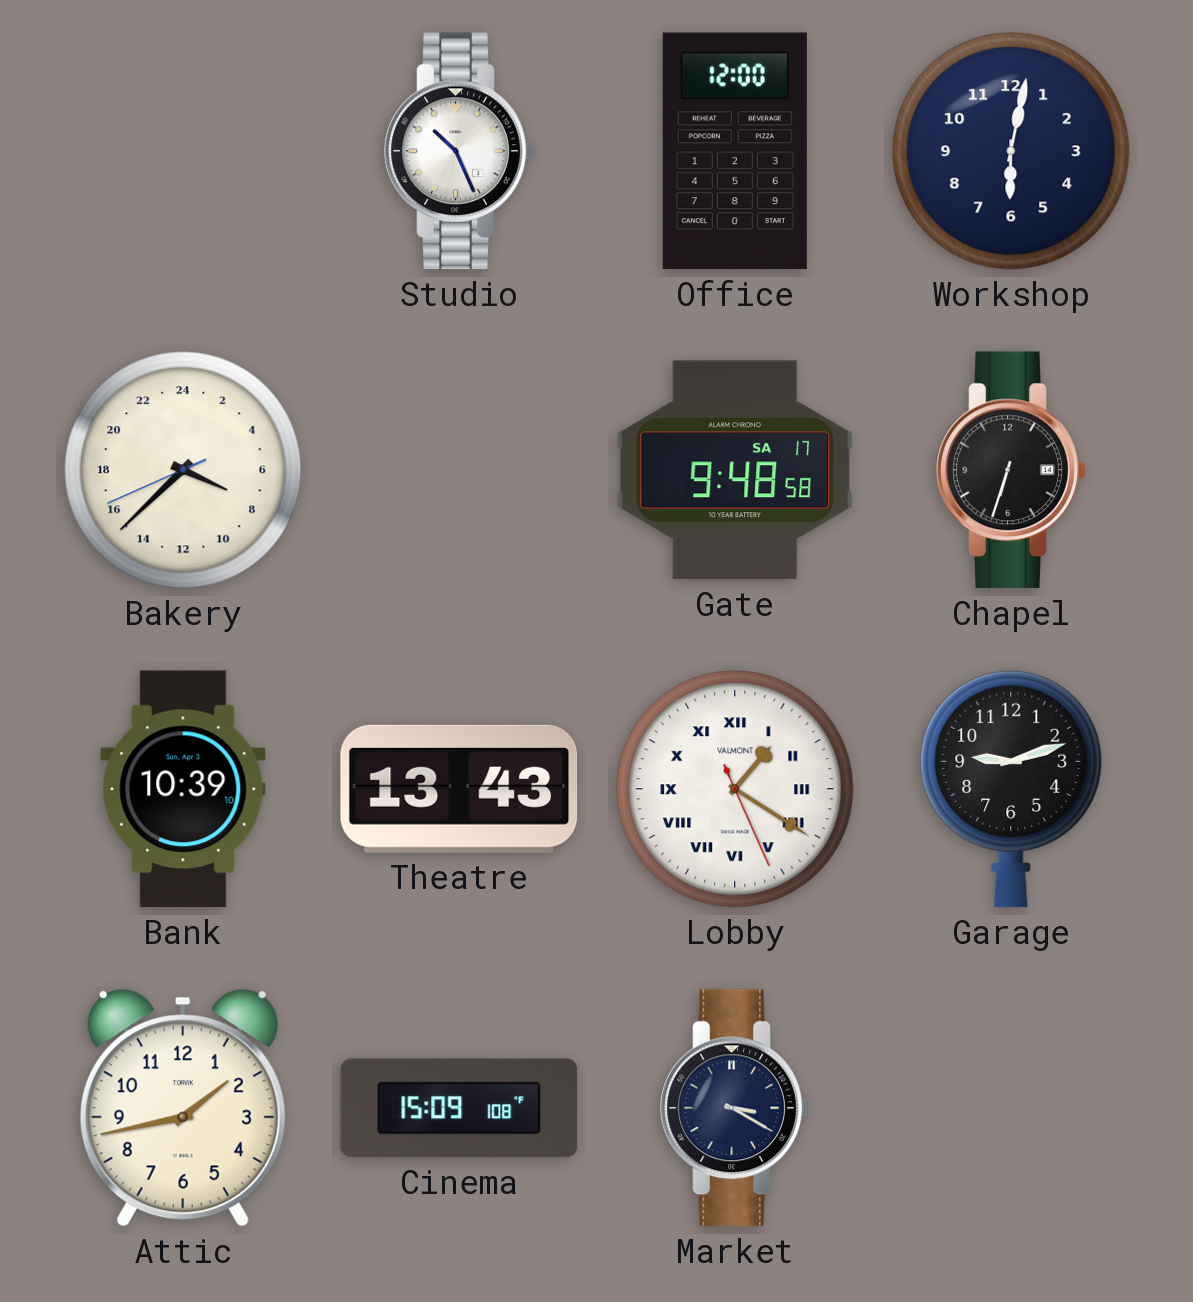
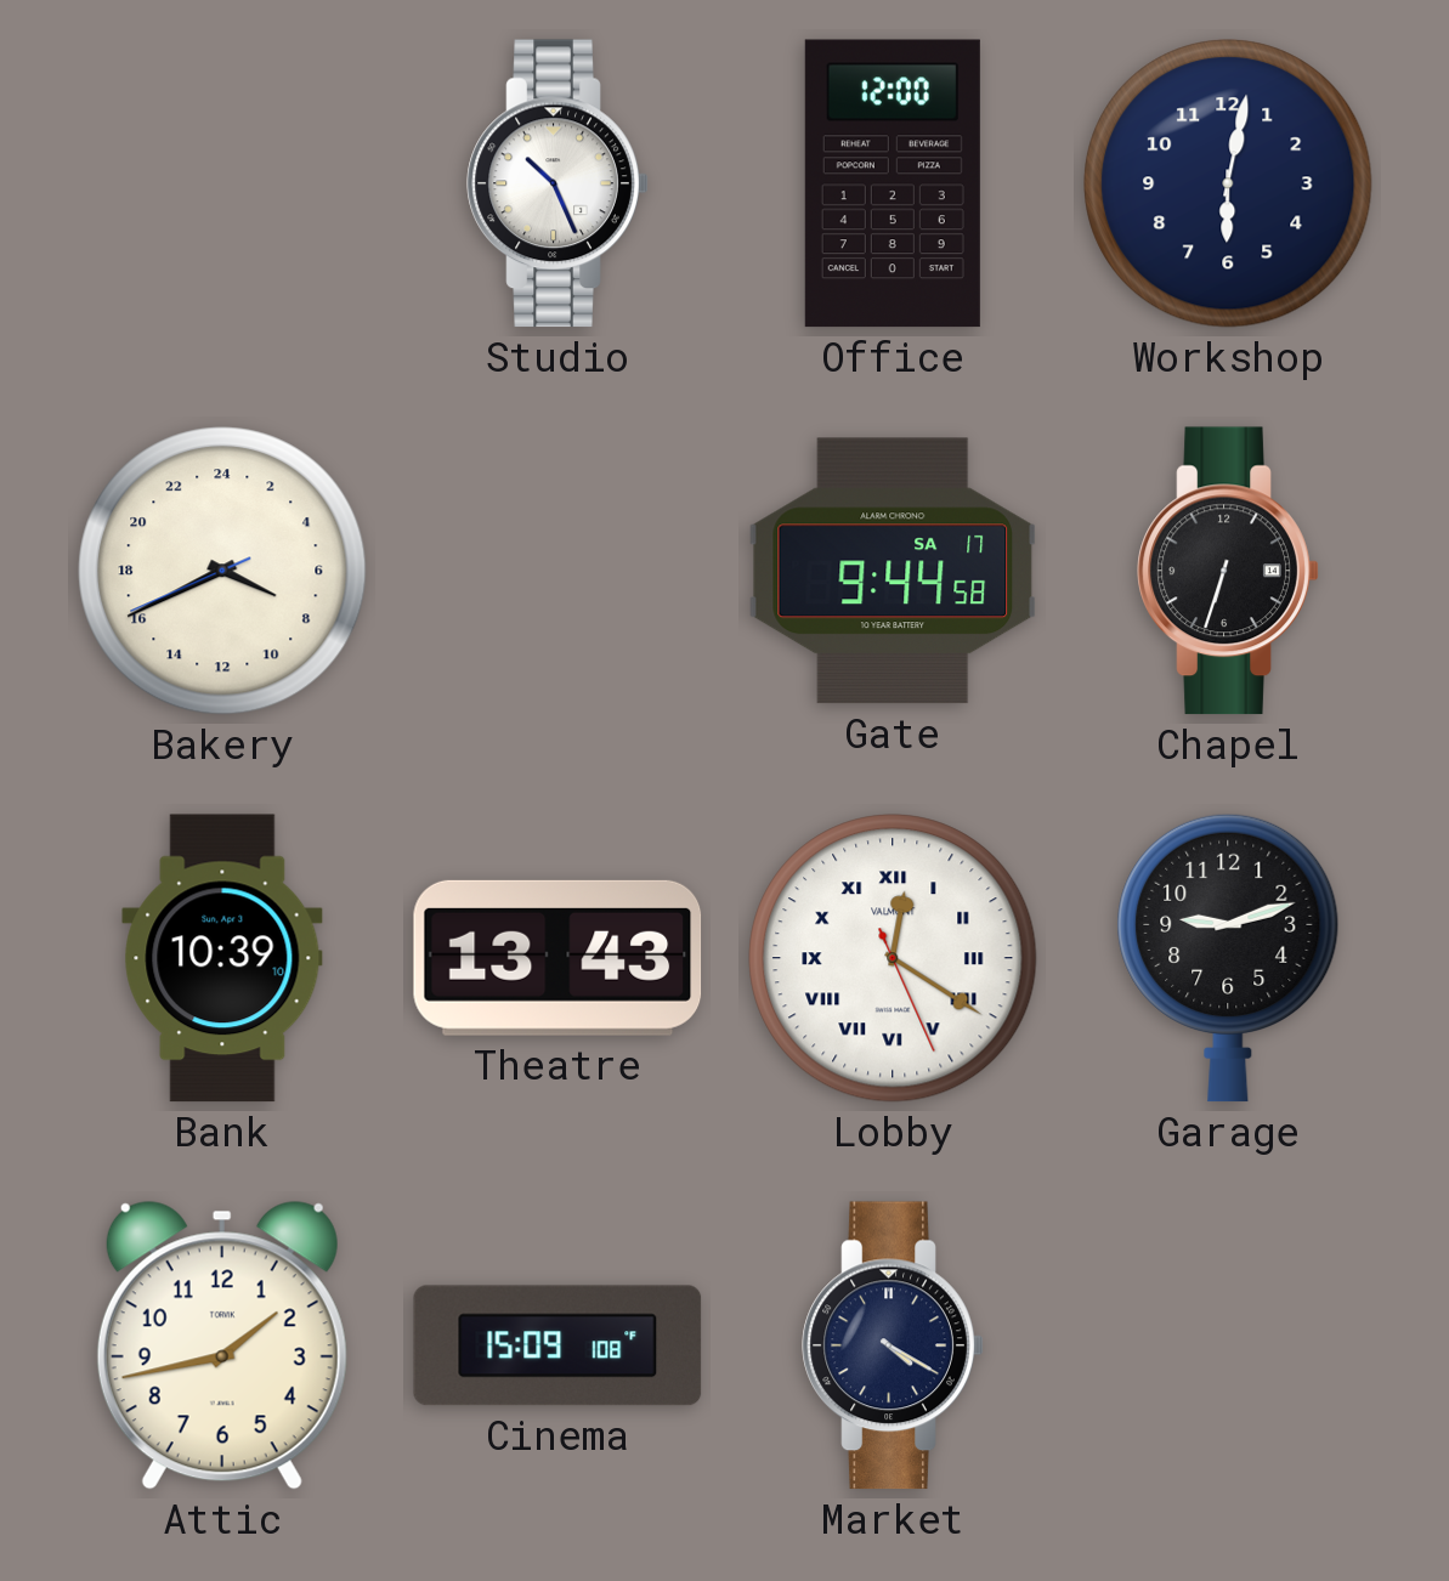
Bakery: 7:37 -> 7:40
Gate: 9:48 -> 9:44
Lobby: 1:20 -> 12:20
Market: 3:20 -> 4:20
